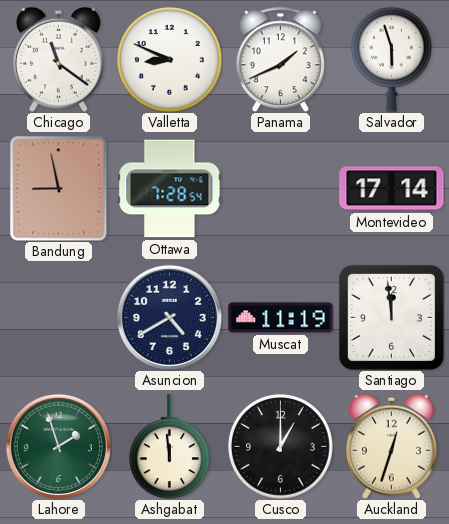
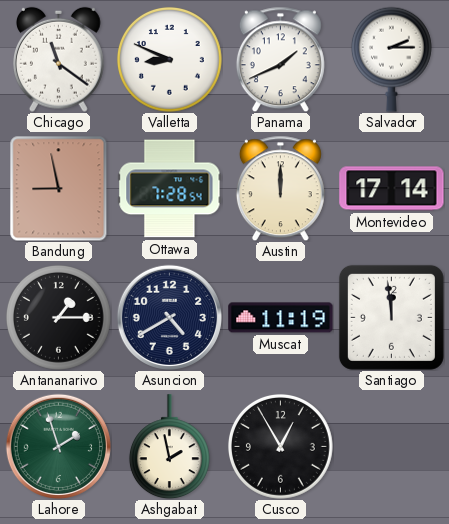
Salvador: 5:57 -> 2:15
Austin: none -> 12:00
Antananarivo: none -> 1:15
Ashgabat: 11:59 -> 1:58
Cusco: 1:00 -> 12:55
Auckland: 12:33 -> none
